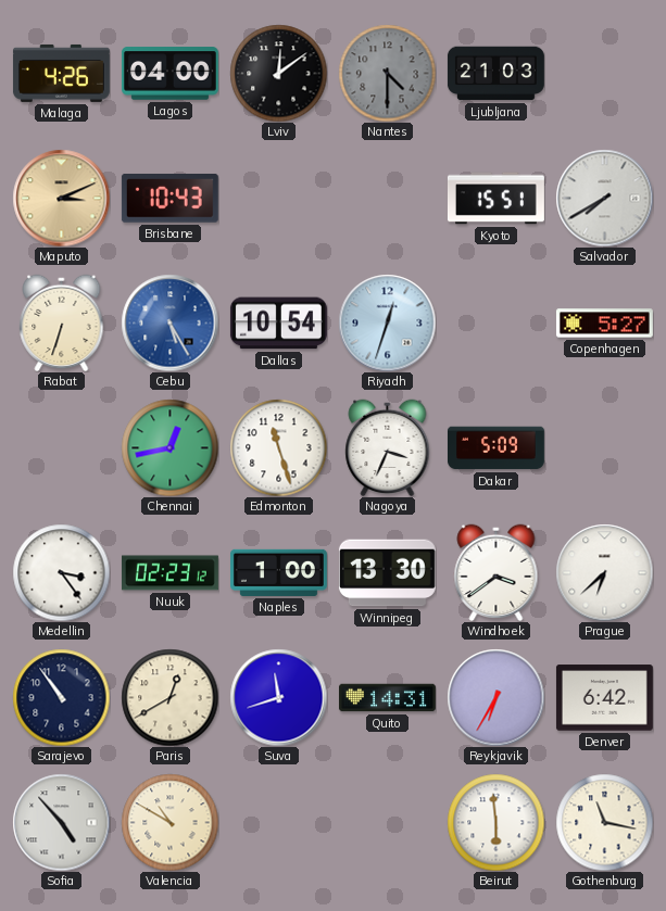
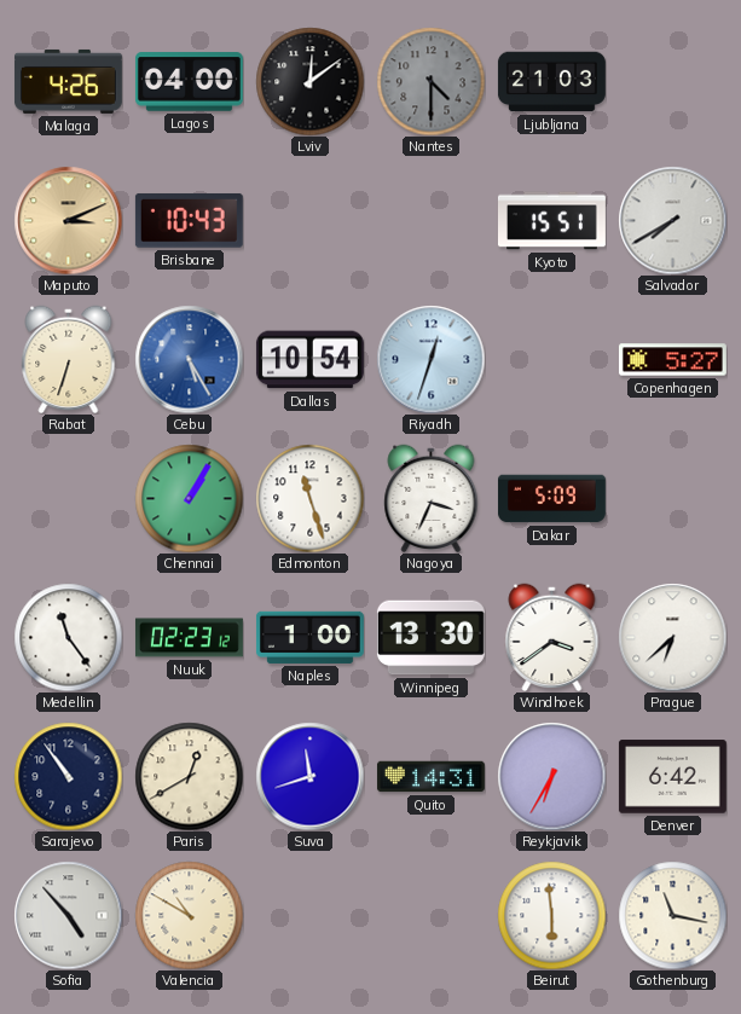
Chennai: 12:43 -> 1:05
Medellin: 3:24 -> 11:24
